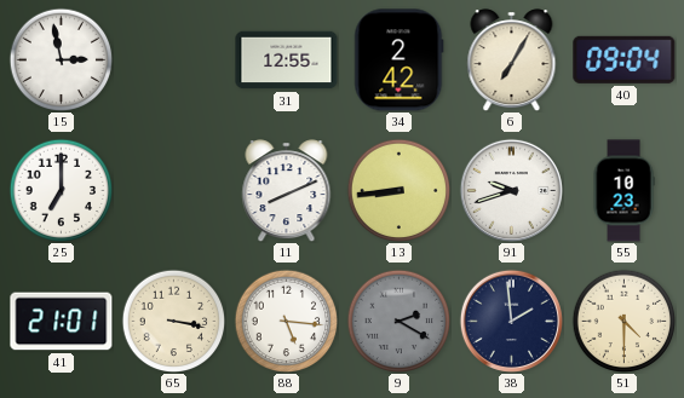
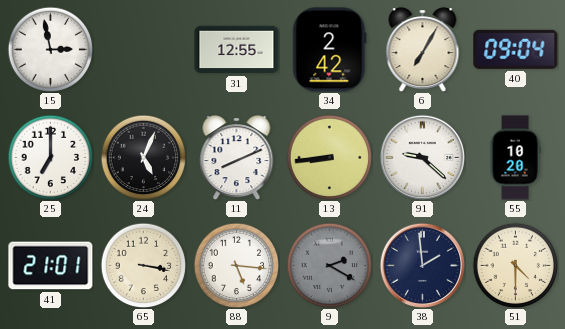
24: none -> 5:04
91: 9:42 -> 9:22
55: 10:23 -> 10:20
